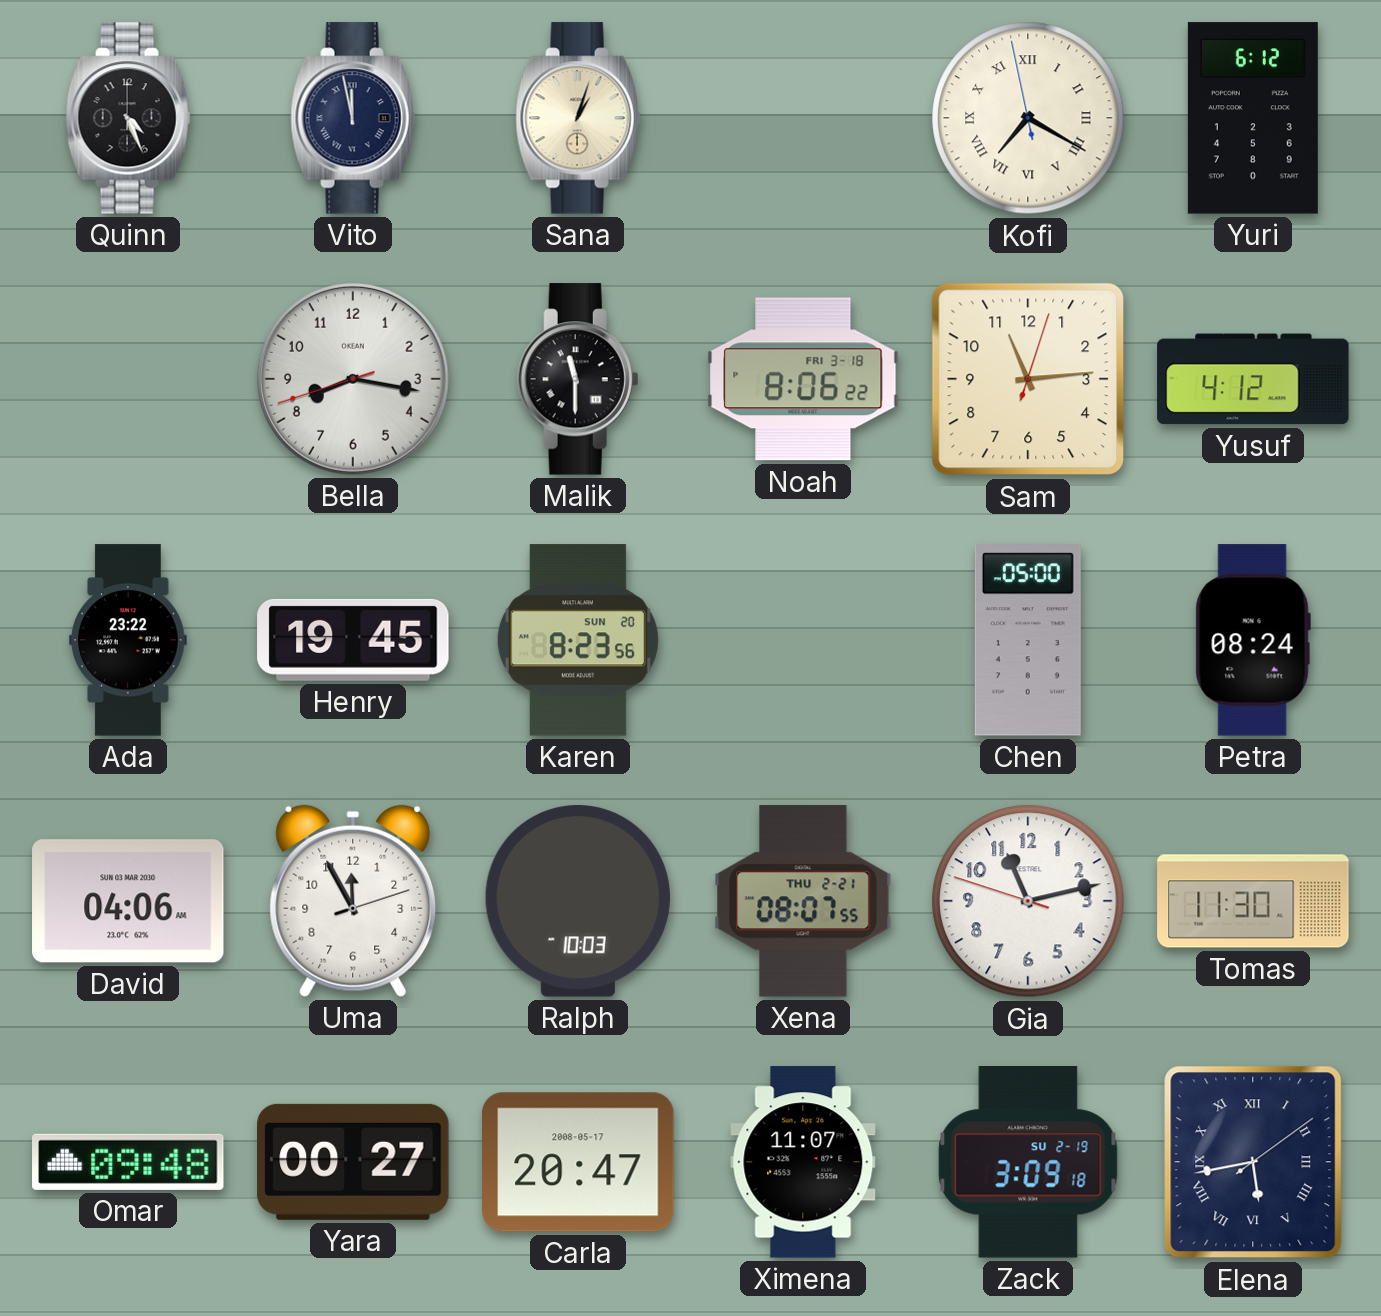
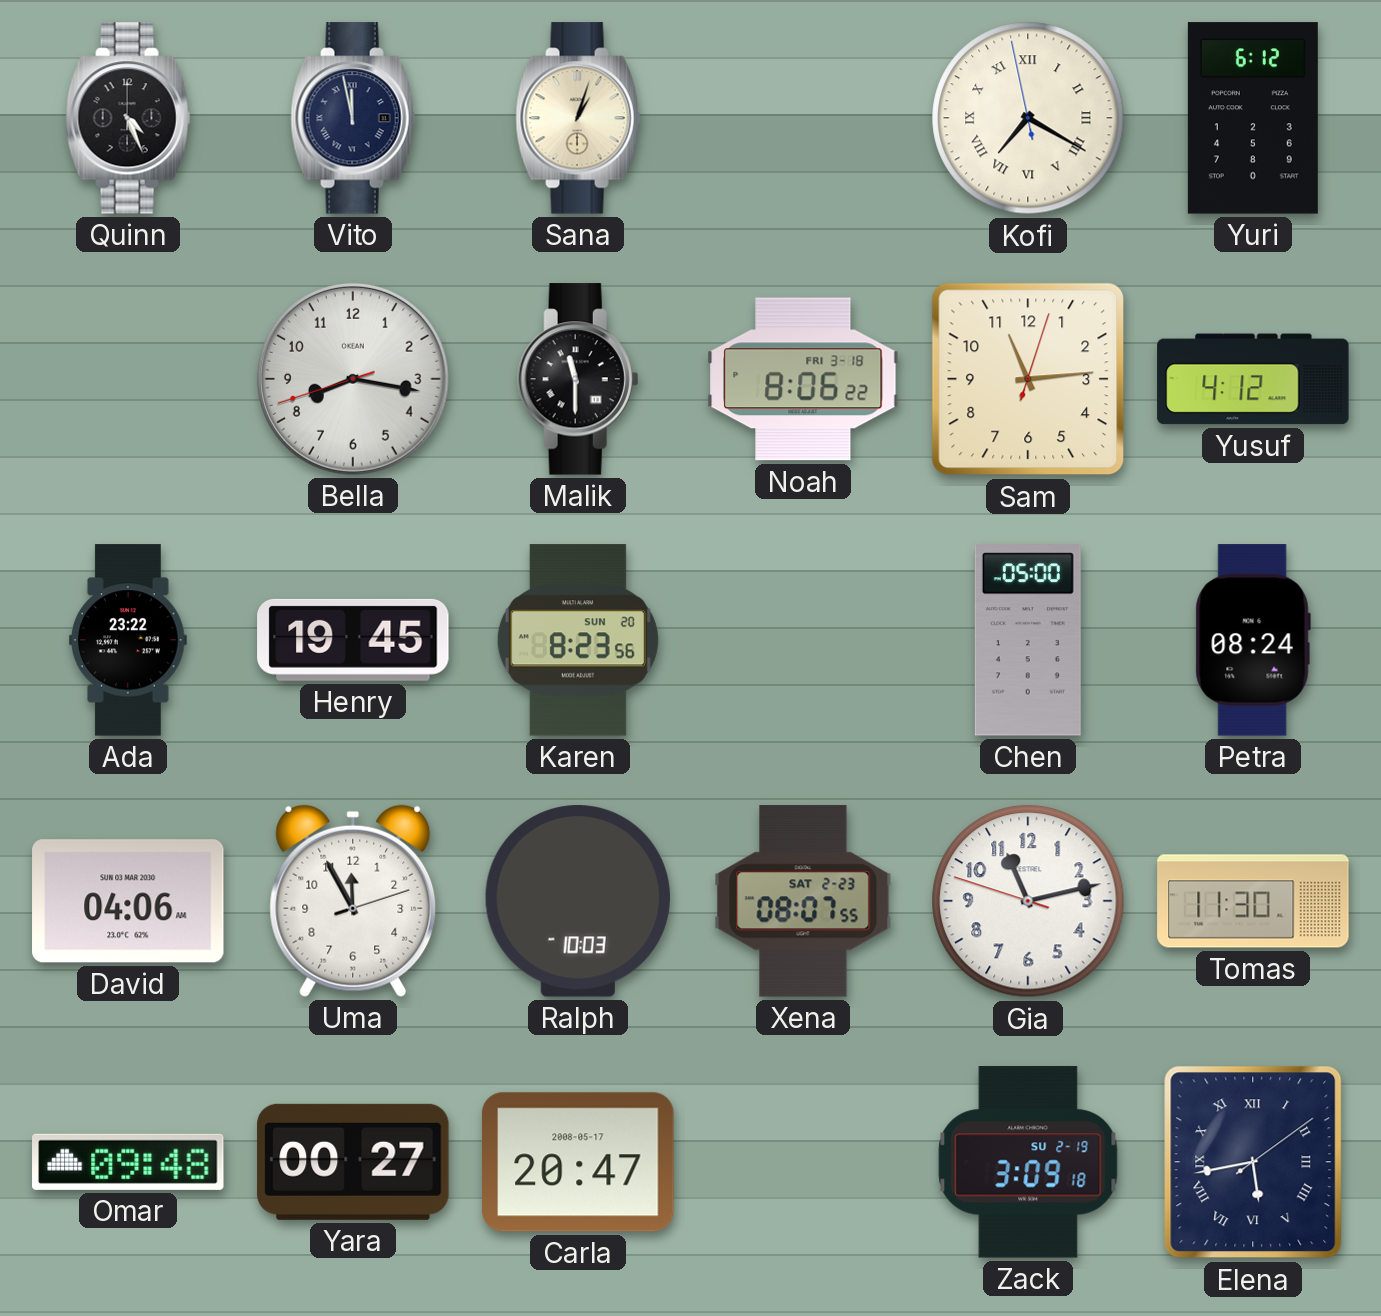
Xena date: THU 2-21 -> SAT 2-23
Ximena: 11:07 -> none
